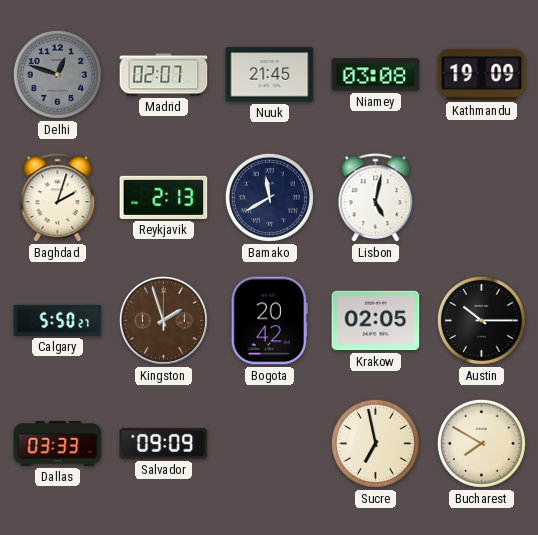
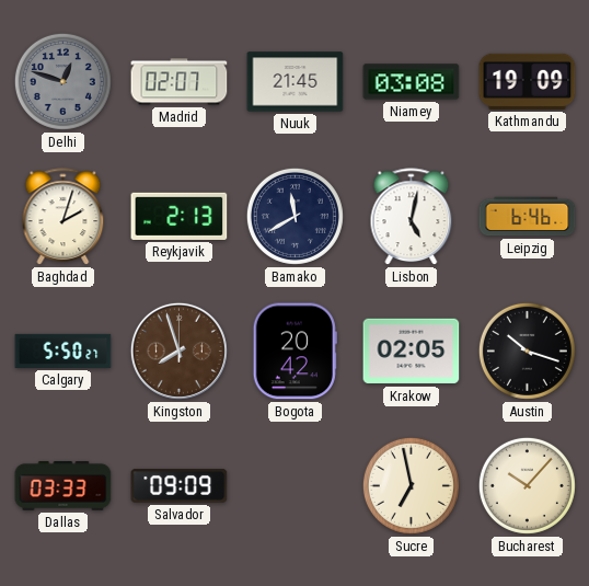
Leipzig: none -> 6:46
Kingston: 1:57 -> 7:57
Austin: 10:15 -> 10:18
Bucharest: 7:50 -> 10:07
